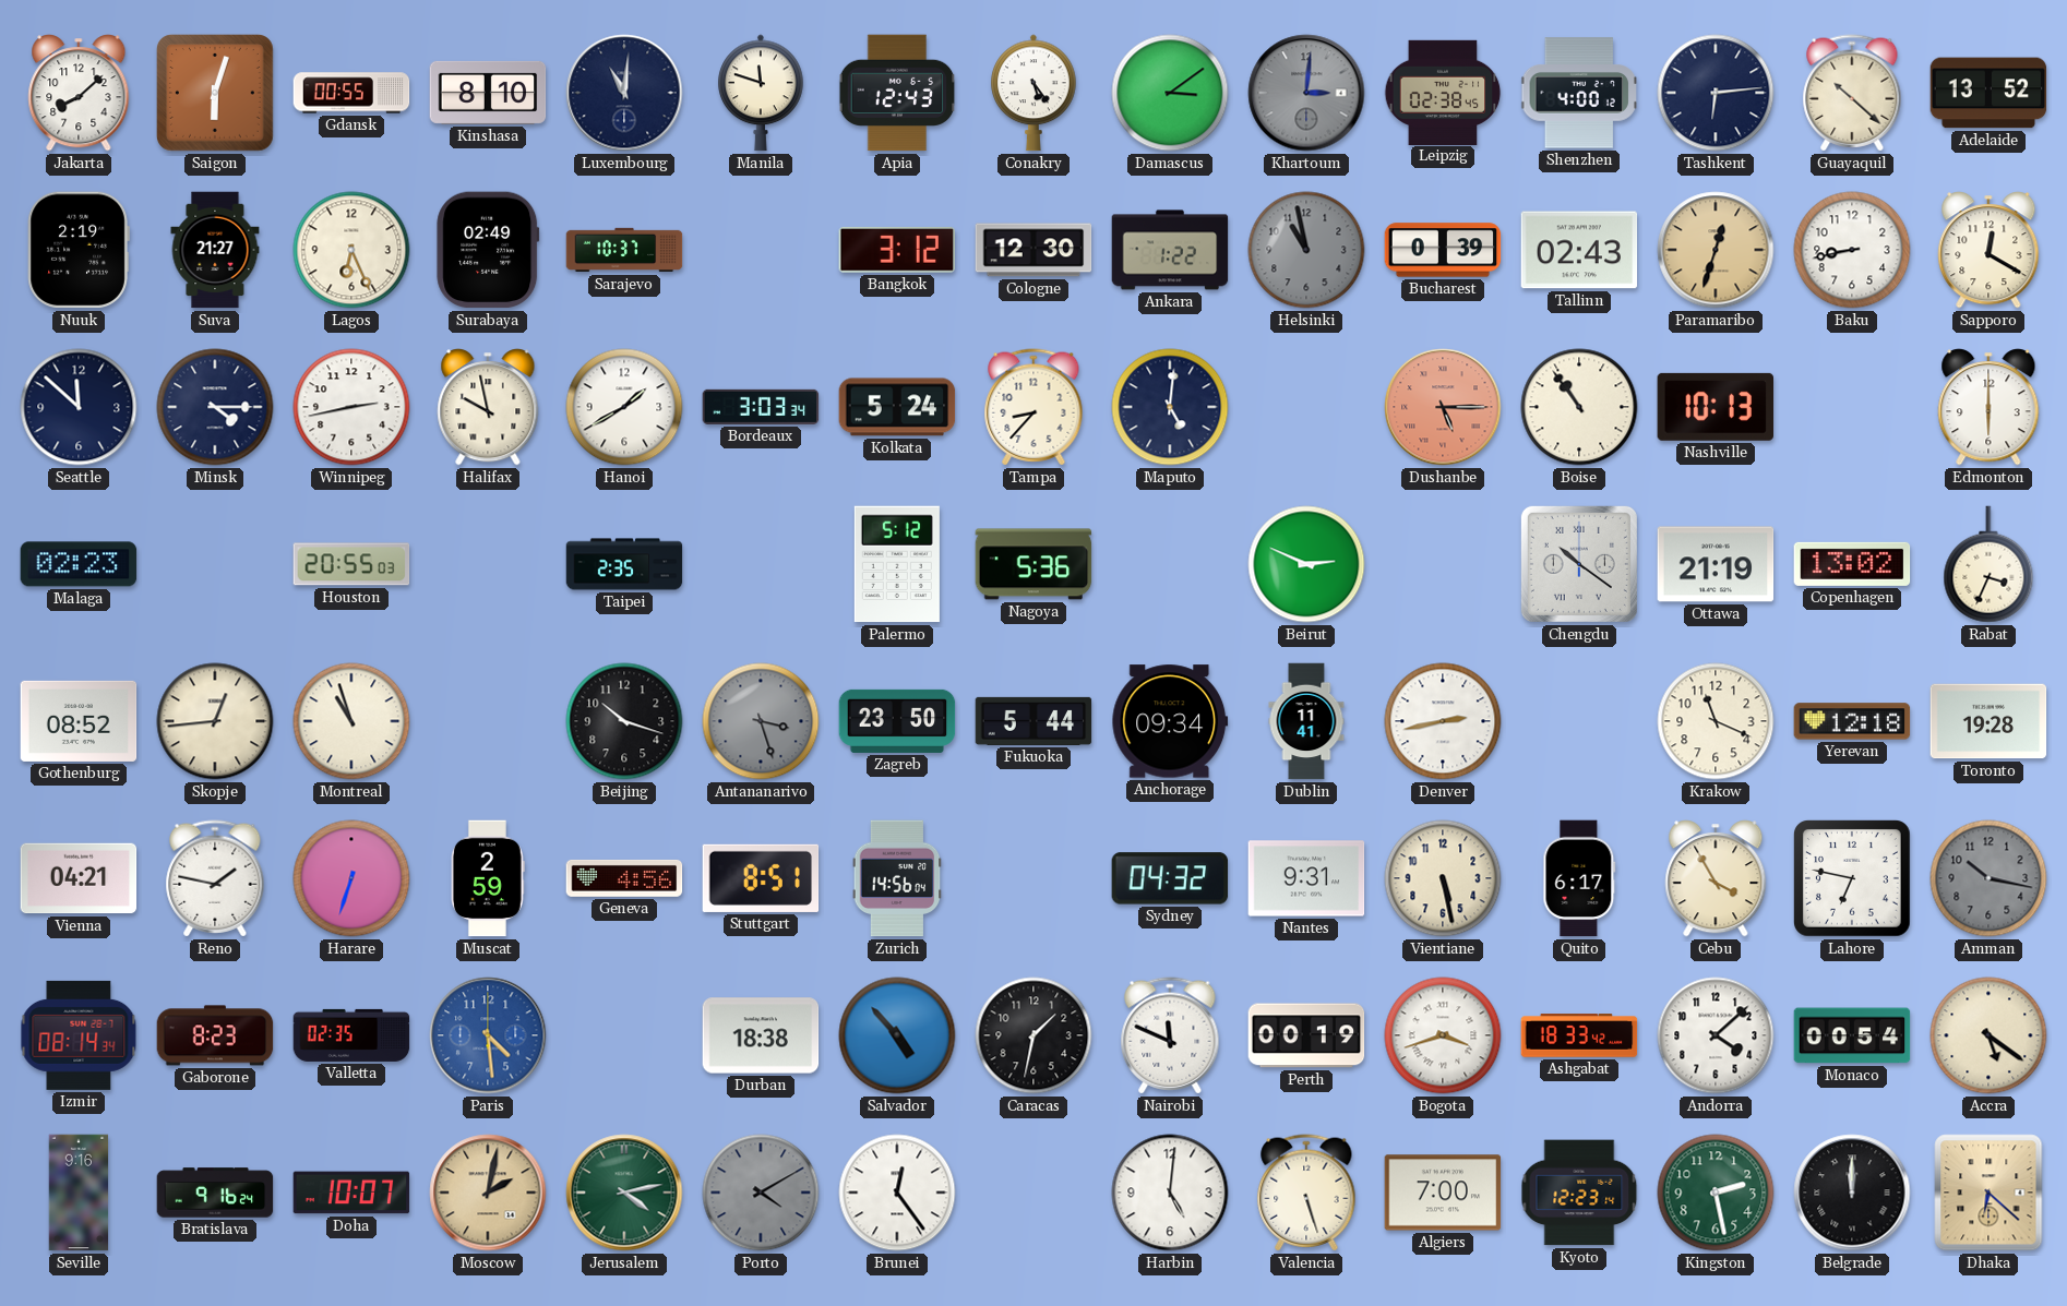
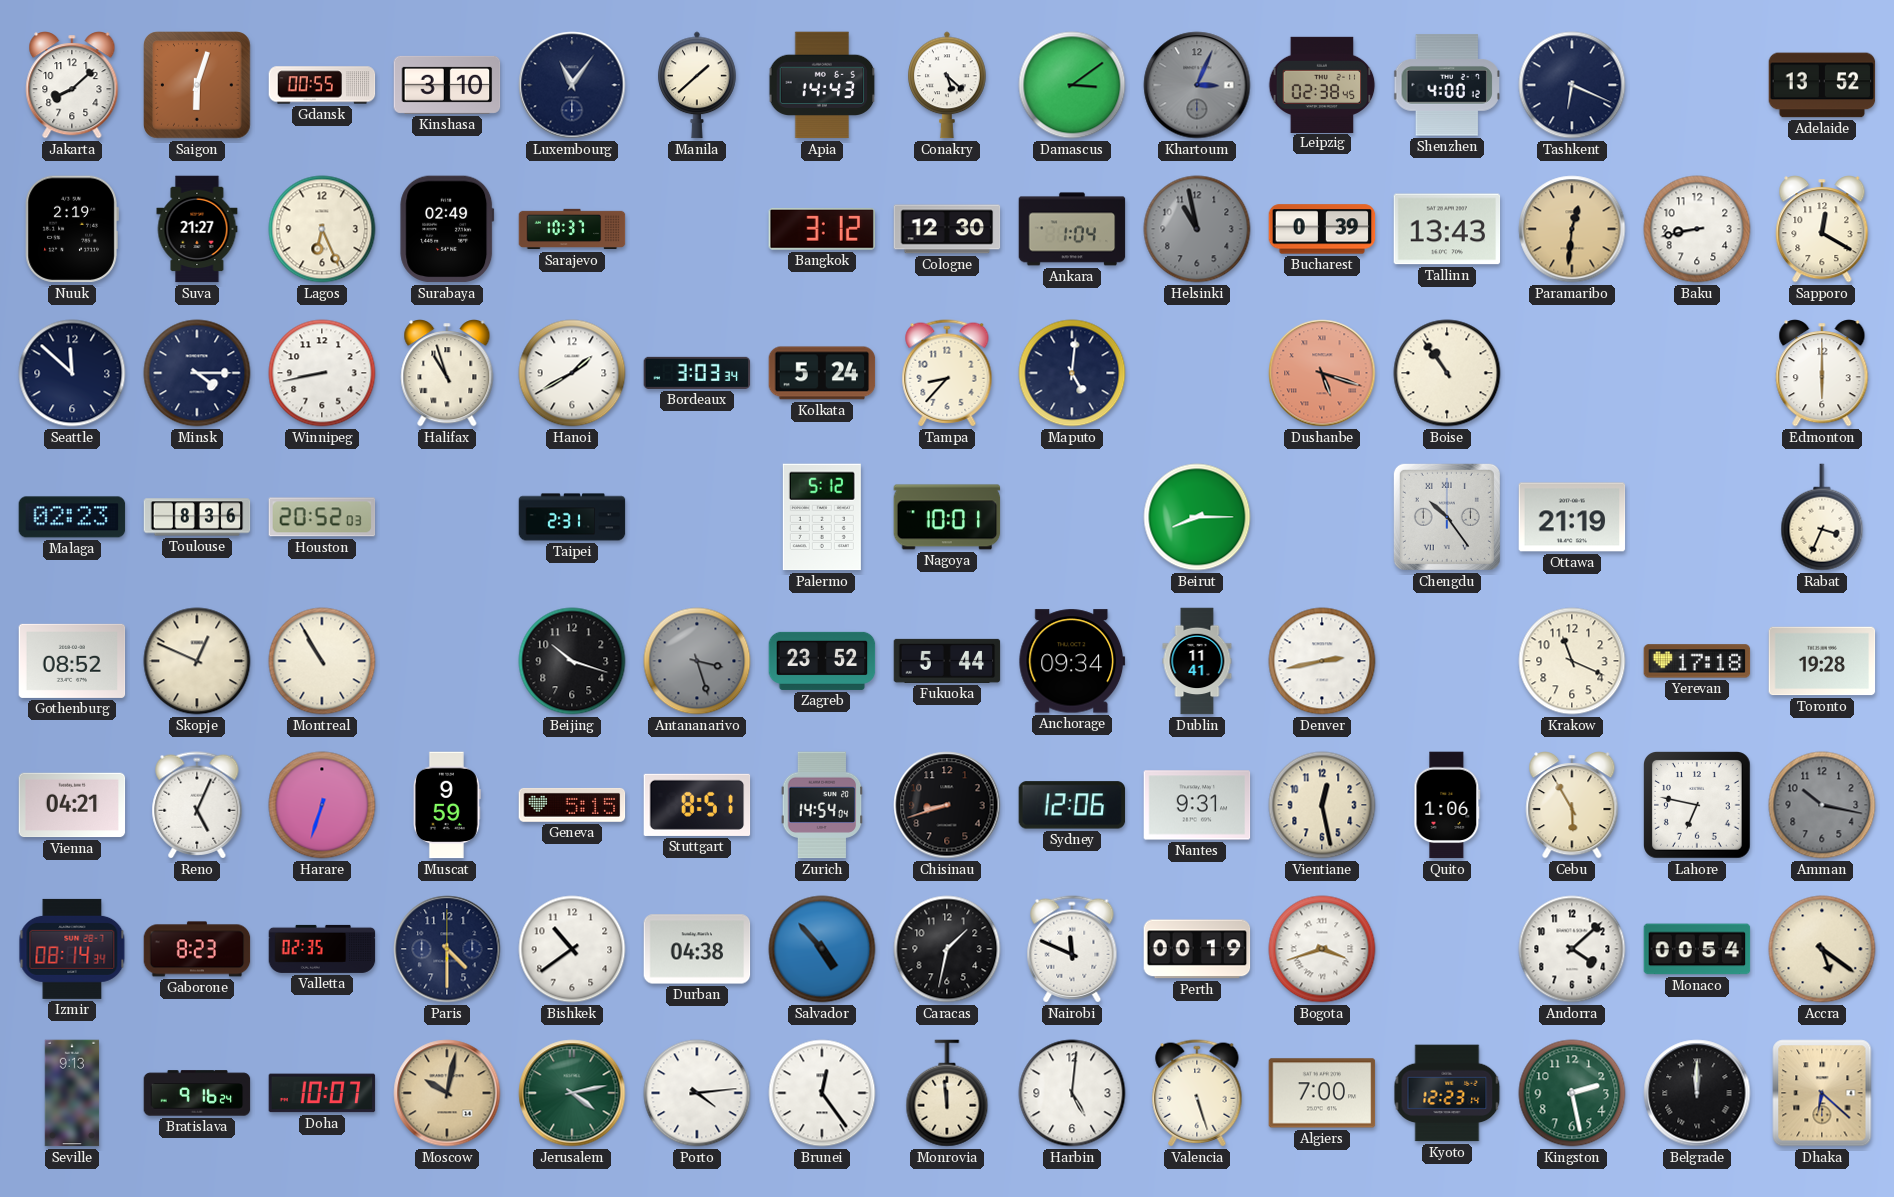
Kinshasa: 8:10 -> 3:10
Luxembourg: 11:01 -> 11:06
Manila: 11:48 -> 1:38
Apia: 12:43 -> 14:43
Conakry: 5:24 -> 5:22
Khartoum: 3:01 -> 3:04
Tashkent: 6:14 -> 6:19
Guayaquil: 10:22 -> none
Ankara: 1:22 -> 1:04
Tallinn: 02:43 -> 13:43
Paramaribo: 12:33 -> 12:31
Winnipeg: 2:43 -> 8:43
Halifax: 9:58 -> 10:57
Dushanbe: 5:15 -> 5:18
Nashville: 10:13 -> none
Toulouse: none -> 8:36
Houston: 20:55 -> 20:52
Taipei: 2:35 -> 2:31
Nagoya: 5:36 -> 10:01
Beirut: 2:49 -> 8:15
Chengdu: 10:21 -> 10:24
Copenhagen: 13:02 -> none
Skopje: 12:44 -> 12:49
Montreal: 10:57 -> 10:55
Zagreb: 23:50 -> 23:52
Yerevan: 12:18 -> 17:18
Reno: 1:47 -> 5:04
Muscat: 2:59 -> 9:59
Geneva: 4:56 -> 5:15
Zurich: 14:56 -> 14:54
Chisinau: none -> 8:42
Sydney: 04:32 -> 12:06
Vientiane: 5:28 -> 12:28
Quito: 6:17 -> 1:06
Cebu: 3:55 -> 5:55
Paris: 4:29 -> 4:30
Paris dial: blue -> navy
Bishkek: none -> 10:39
Durban: 18:38 -> 04:38
Ashgabat: 18:33 -> none
Seville: 9:16 -> 9:13
Moscow: 2:02 -> 10:02
Porto: 4:10 -> 4:14
Porto dial: grey -> white
Monrovia: none -> 11:59
